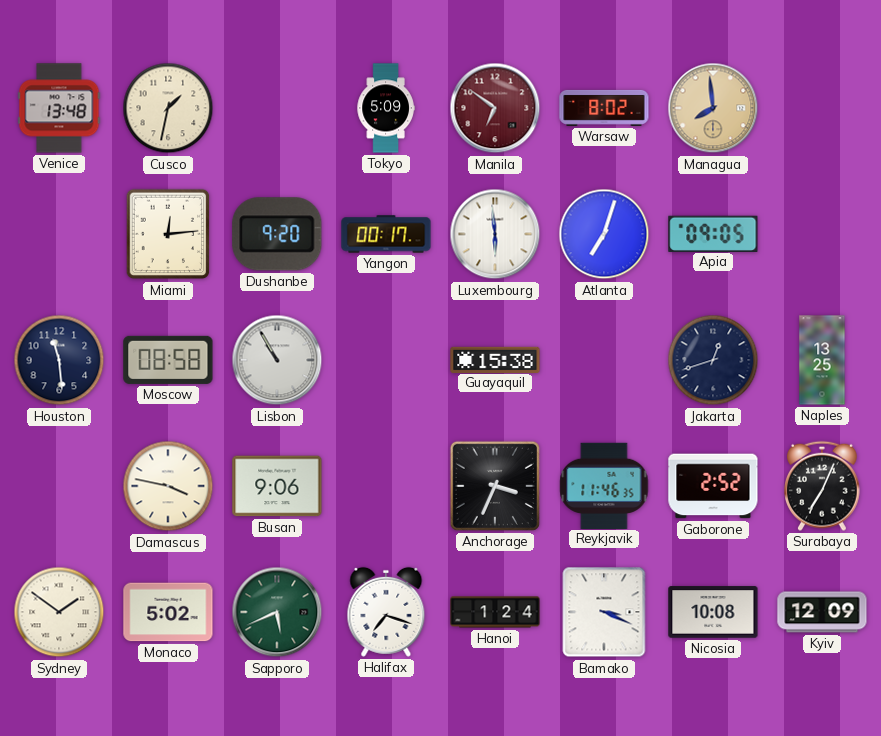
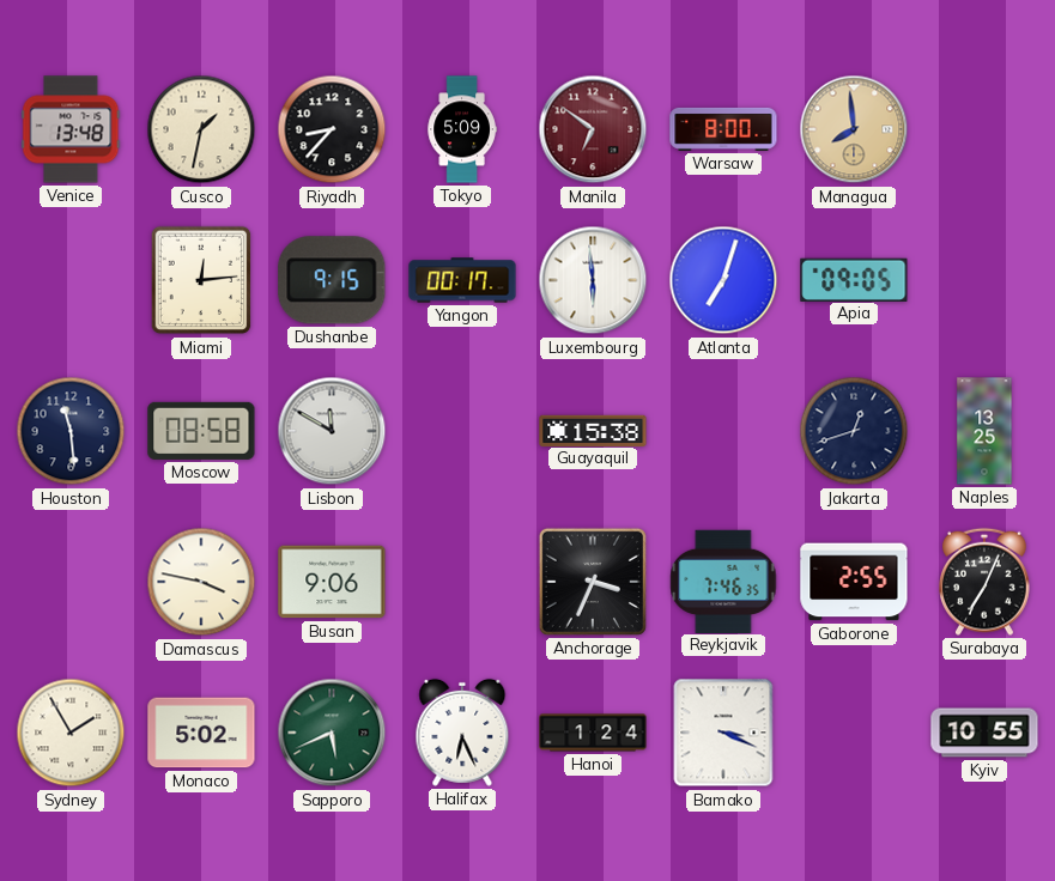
Riyadh: none -> 8:37
Warsaw: 8:02 -> 8:00
Dushanbe: 9:20 -> 9:15
Lisbon: 10:55 -> 11:50
Reykjavik: 11:46 -> 7:46
Gaborone: 2:52 -> 2:55
Sydney: 1:51 -> 1:55
Halifax: 7:18 -> 6:26
Nicosia: 10:08 -> none
Kyiv: 12:09 -> 10:55
